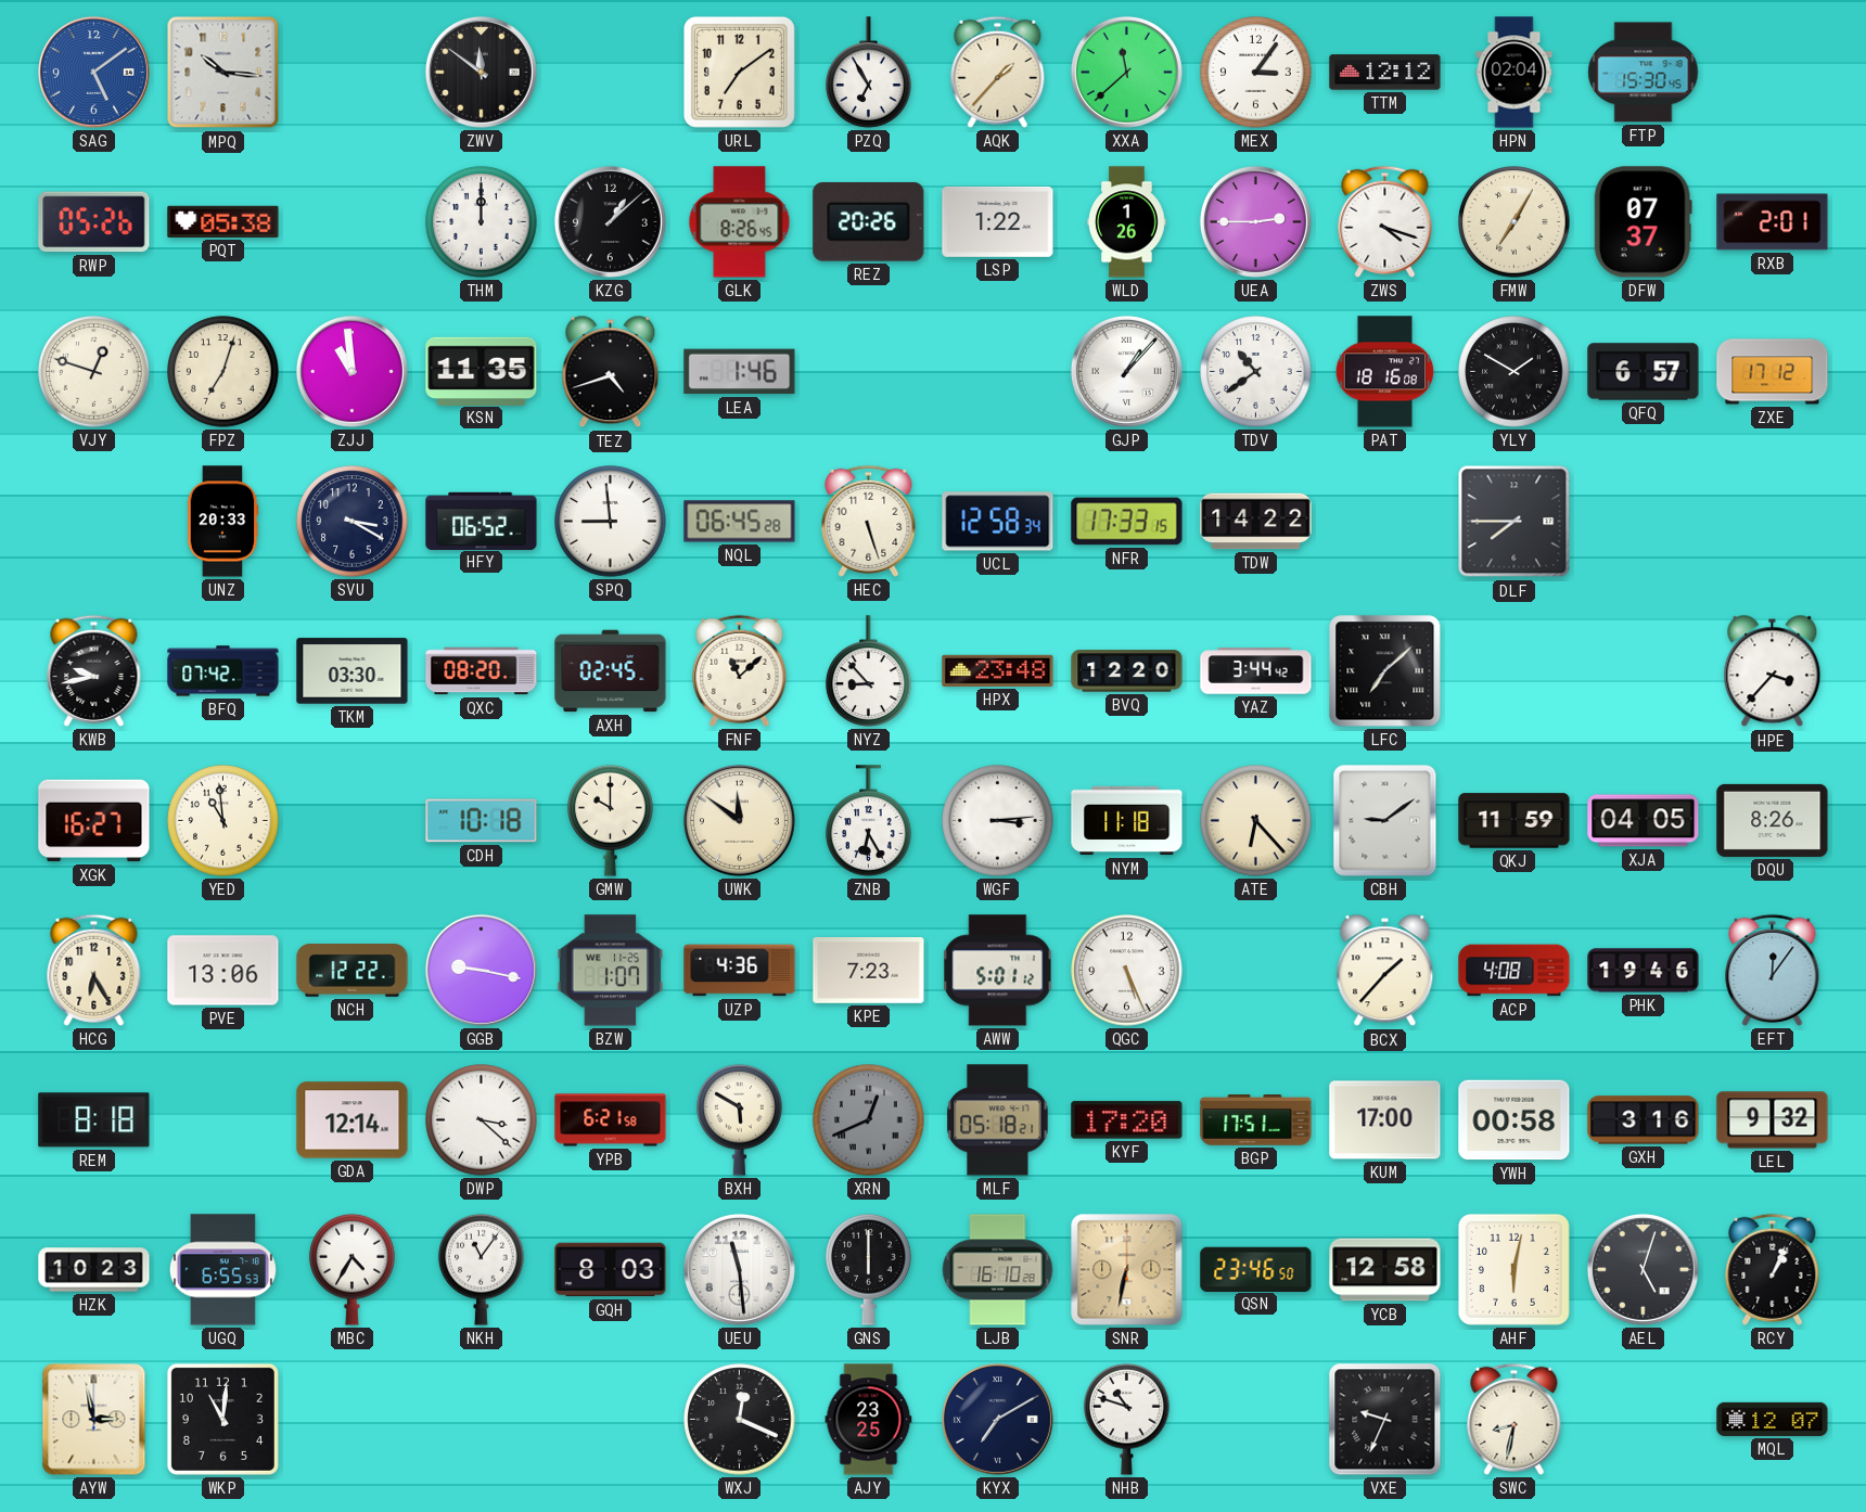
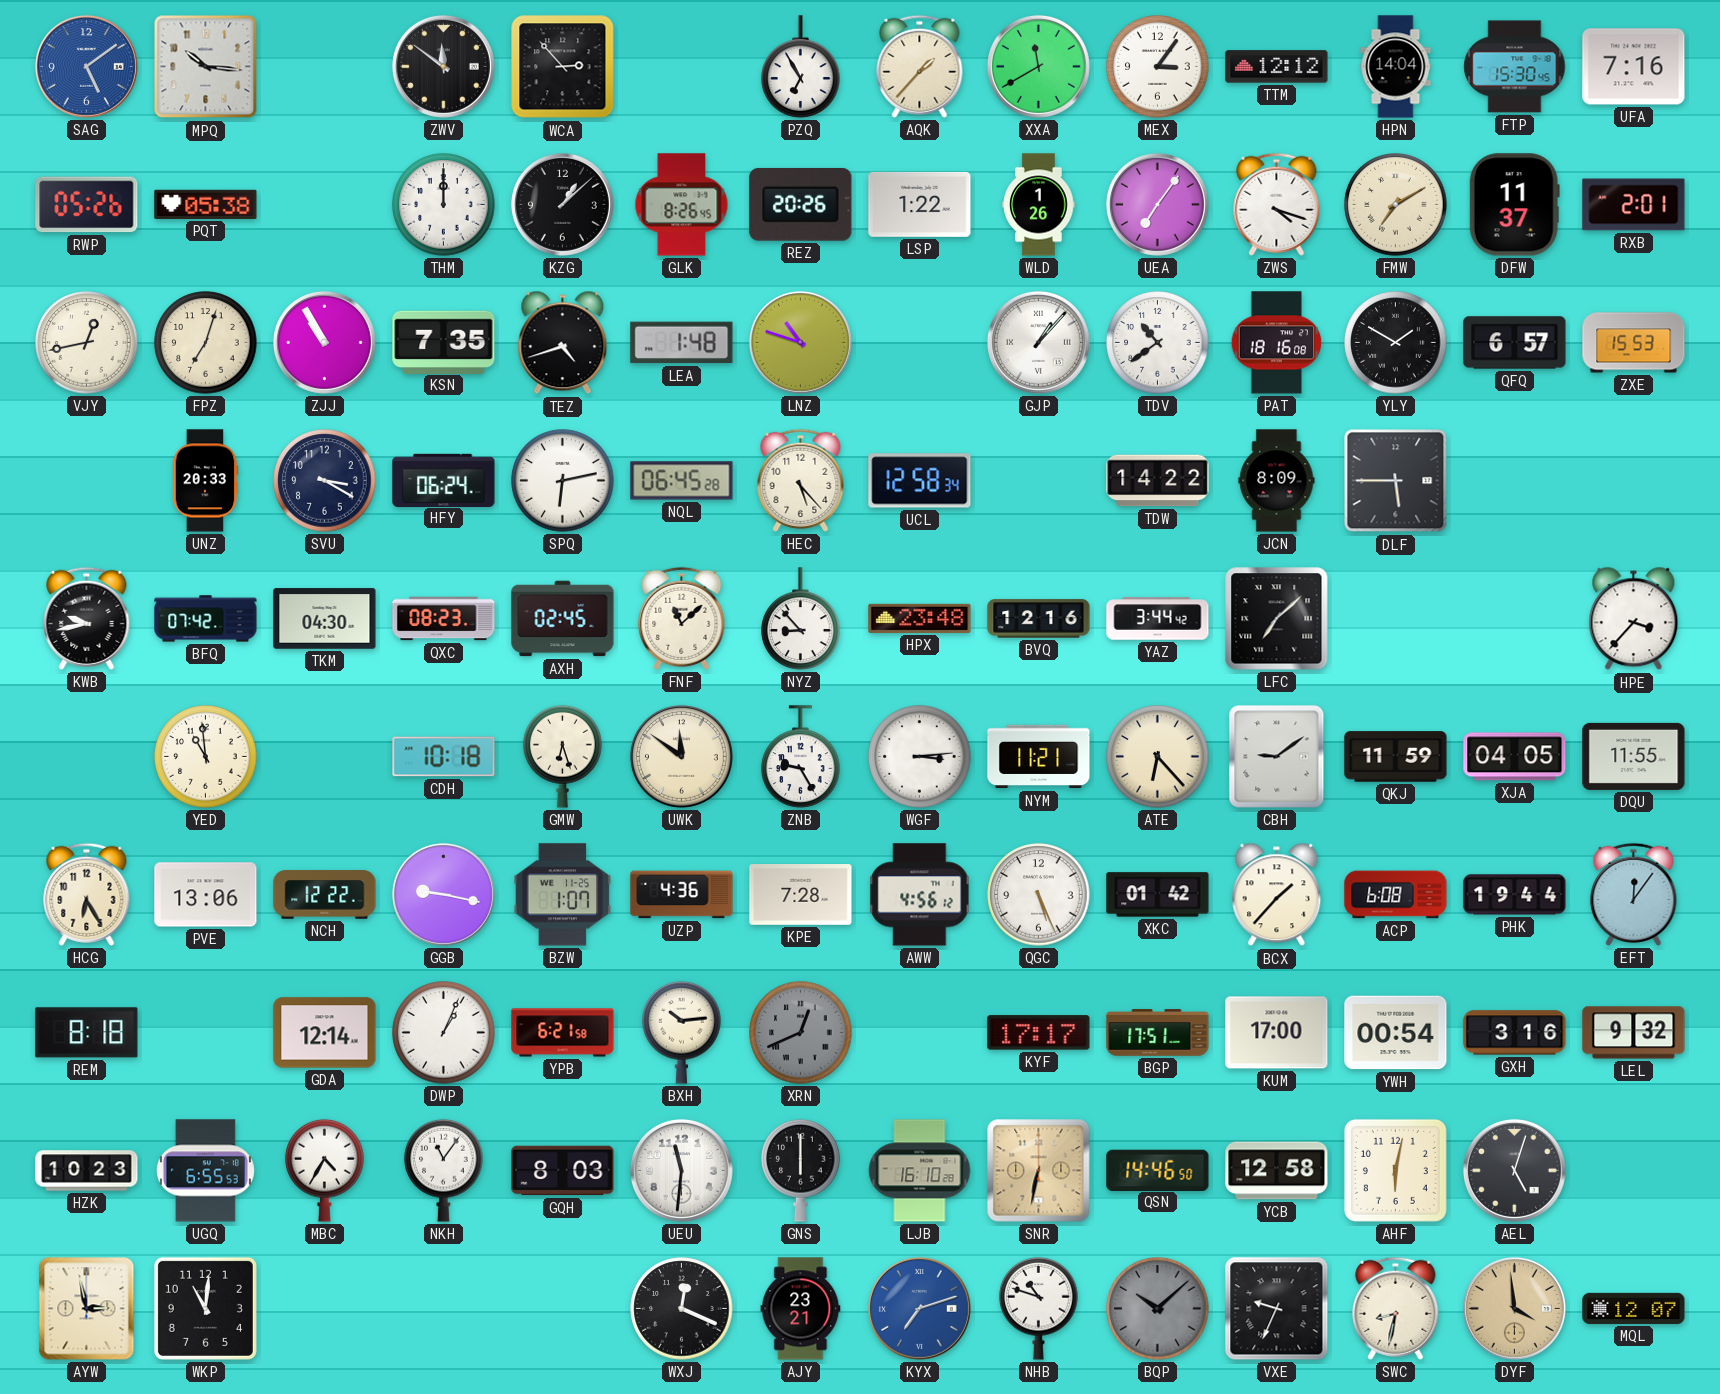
WCA: none -> 2:53
URL: 7:09 -> none
XXA: 11:38 -> 11:40
HPN: 02:04 -> 14:04
UFA: none -> 7:16
UEA: 2:45 -> 7:06
FMW: 7:05 -> 7:10
DFW: 07:37 -> 11:37
VJY: 12:48 -> 12:43
ZJJ: 10:59 -> 10:55
KSN: 11:35 -> 7:35
LEA: 1:46 -> 1:48
LNZ: none -> 10:48
ZXE: 17:12 -> 15:53
HFY: 06:52 -> 06:24
SPQ: 8:59 -> 6:13
HEC: 5:27 -> 5:23
NFR: 17:33 -> none
JCN: none -> 8:09
DLF: 7:45 -> 5:45
TKM: 03:30 -> 04:30
QXC: 08:20 -> 08:23
BVQ: 12:20 -> 12:16
XGK: 16:27 -> none
GMW: 10:00 -> 6:27
ZNB: 6:25 -> 9:25
NYM: 11:18 -> 11:21
DQU: 8:26 -> 11:55
KPE: 7:23 -> 7:28
AWW: 5:01 -> 4:56
XKC: none -> 01:42
ACP: 4:08 -> 6:08
PHK: 19:46 -> 19:44
DWP: 3:22 -> 1:04
BXH: 5:50 -> 10:14
MLF: 05:18 -> none
KYF: 17:20 -> 17:17
YWH: 00:58 -> 00:54
UEU: 11:29 -> 11:31
QSN: 23:46 -> 14:46
RCY: 1:04 -> none
AJY: 23:25 -> 23:21
KYX: 7:10 -> 7:12
KYX dial: navy -> blue
BQP: none -> 10:08
DYF: none -> 3:59
